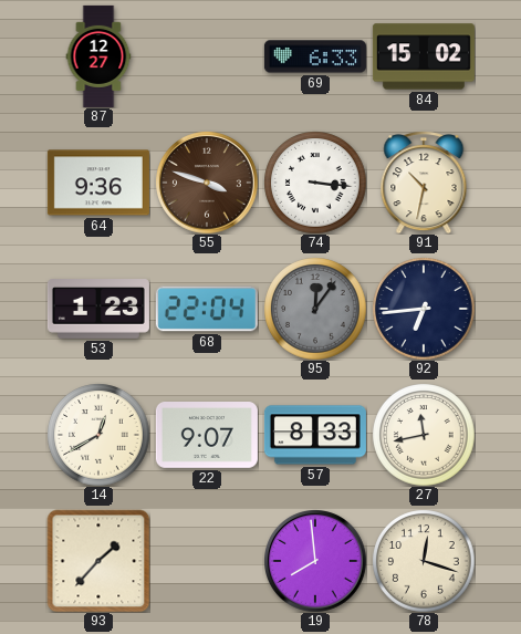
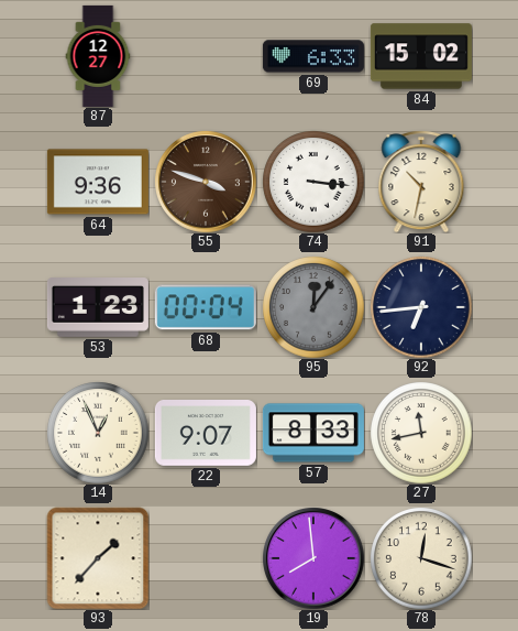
68: 22:04 -> 00:04
14: 12:40 -> 12:56
